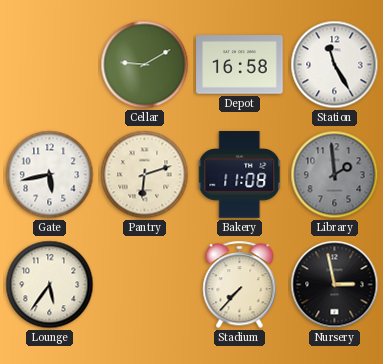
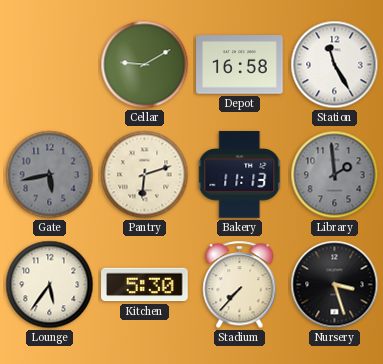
Gate dial: white -> grey
Bakery: 11:08 -> 11:13
Kitchen: none -> 5:30
Nursery: 2:58 -> 3:27
